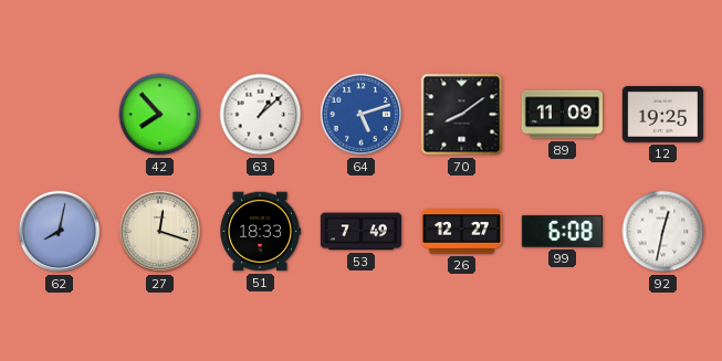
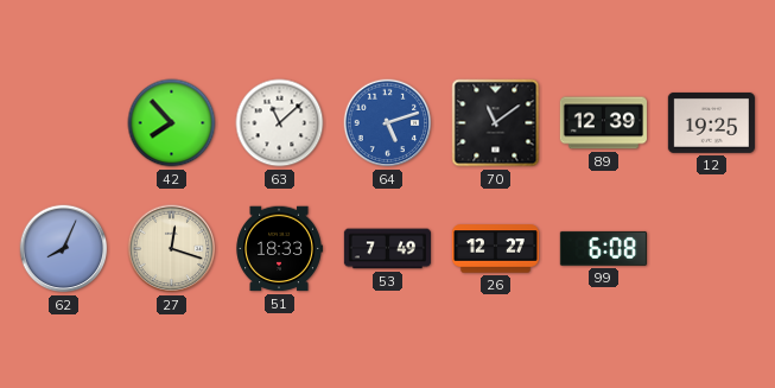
63: 1:08 -> 11:08
70: 8:09 -> 11:09
89: 11:09 -> 12:39
62: 8:02 -> 8:04
92: 12:32 -> none
